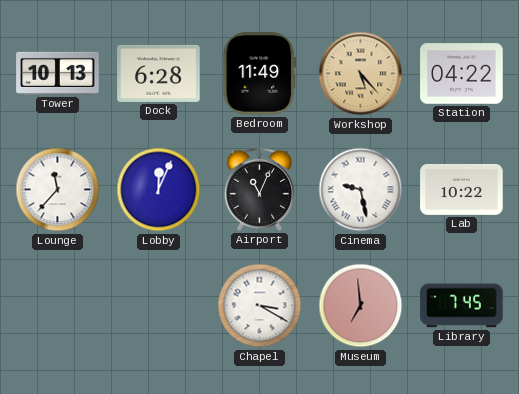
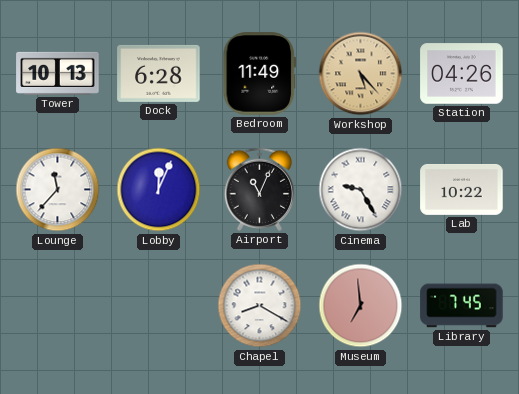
Station: 04:22 -> 04:26
Cinema: 9:28 -> 9:25
Chapel: 3:20 -> 8:20
